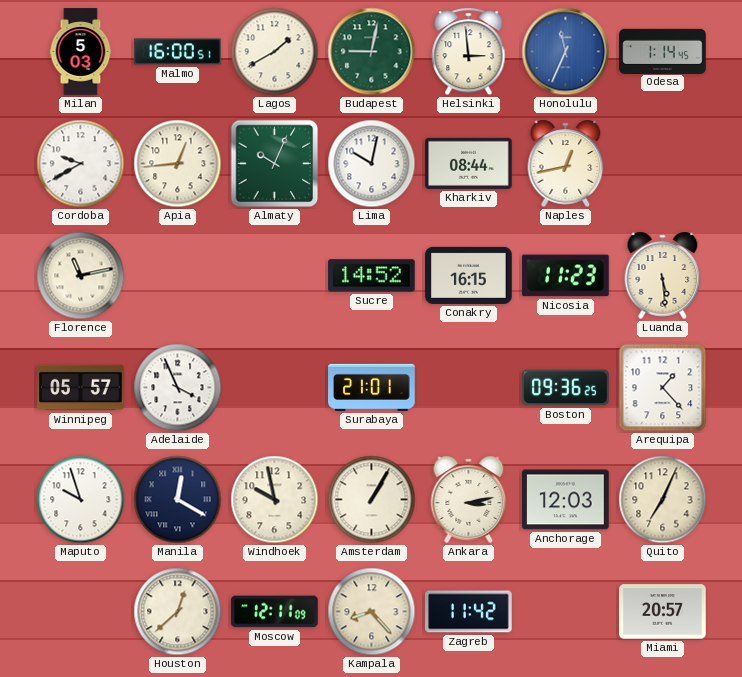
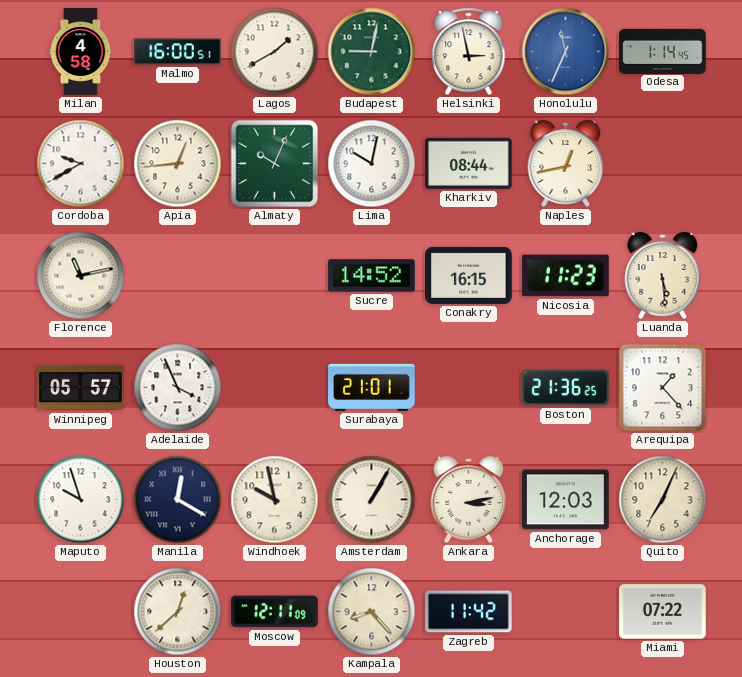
Milan: 5:03 -> 4:58
Helsinki: 2:59 -> 2:58
Boston: 09:36 -> 21:36
Miami: 20:57 -> 07:22
